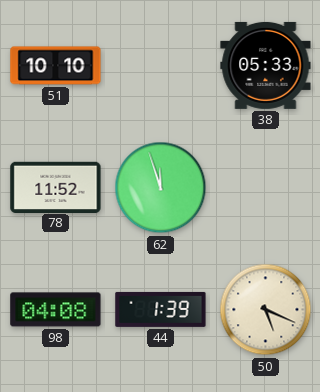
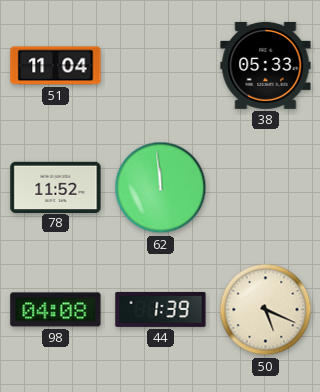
51: 10:10 -> 11:04
62: 11:57 -> 11:59
